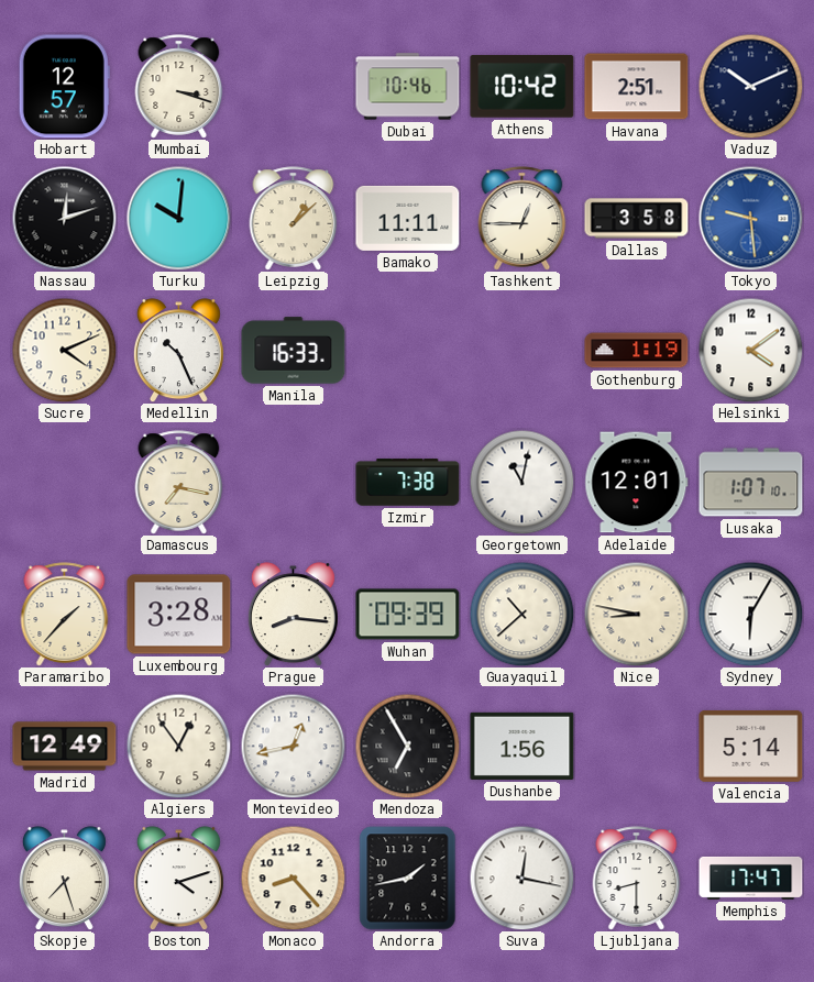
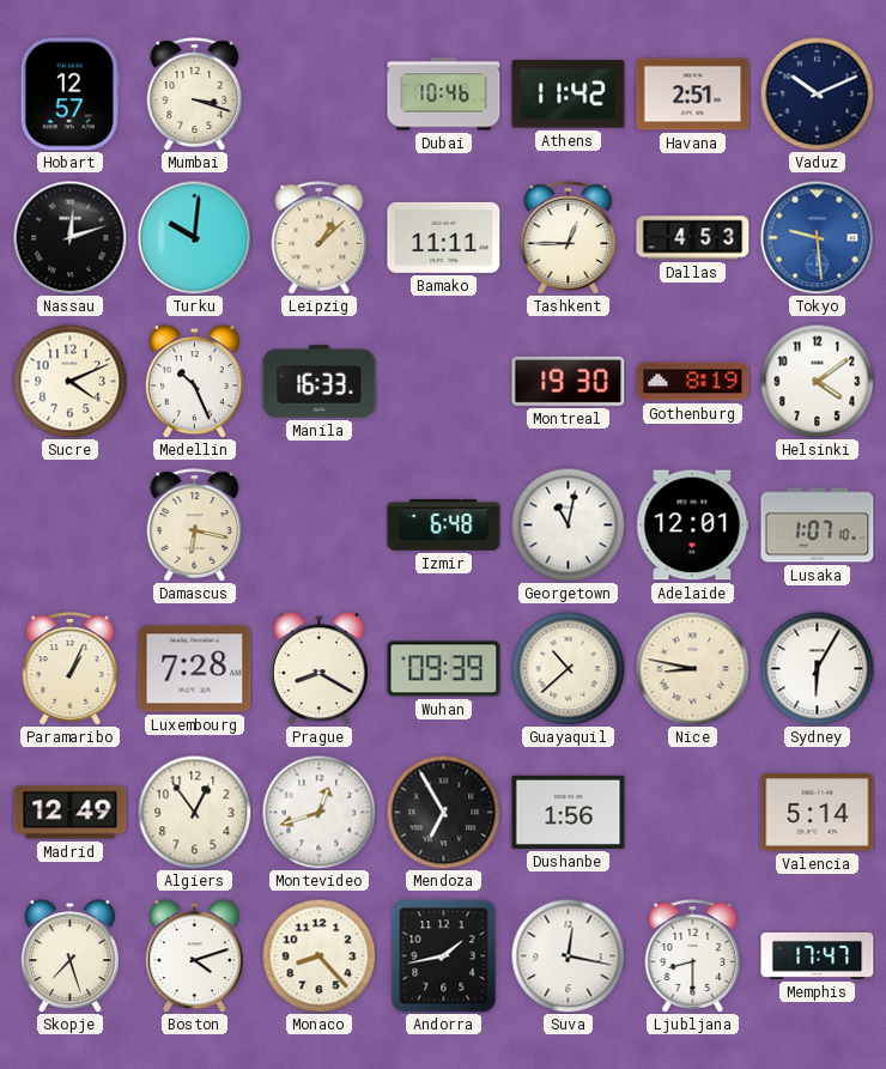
Athens: 10:42 -> 11:42
Dallas: 3:58 -> 4:53
Montreal: none -> 19:30
Gothenburg: 1:19 -> 8:19
Damascus: 7:17 -> 6:17
Izmir: 7:38 -> 6:48
Paramaribo: 1:37 -> 1:04
Luxembourg: 3:28 -> 7:28
Prague: 8:16 -> 8:20
Montevideo: 12:43 -> 12:42
